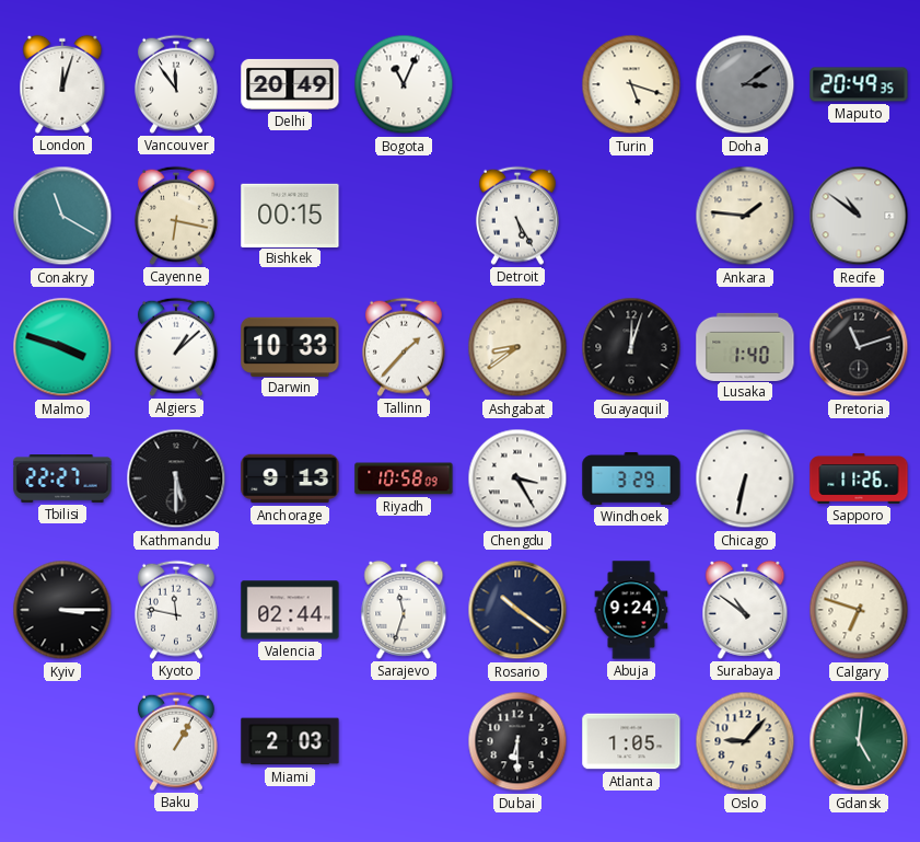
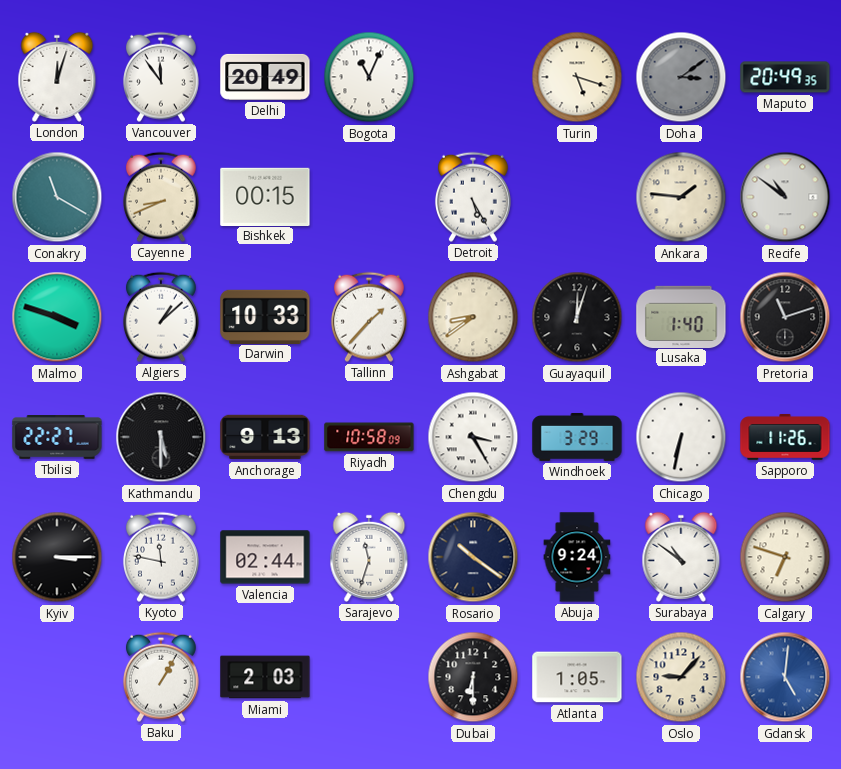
Cayenne: 6:17 -> 8:41
Gdansk dial: green -> blue
